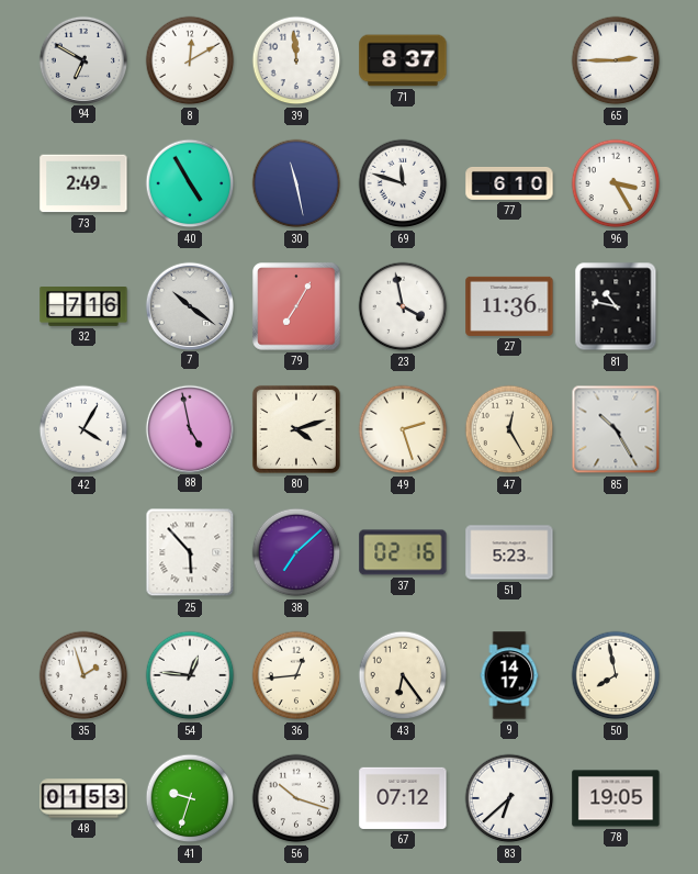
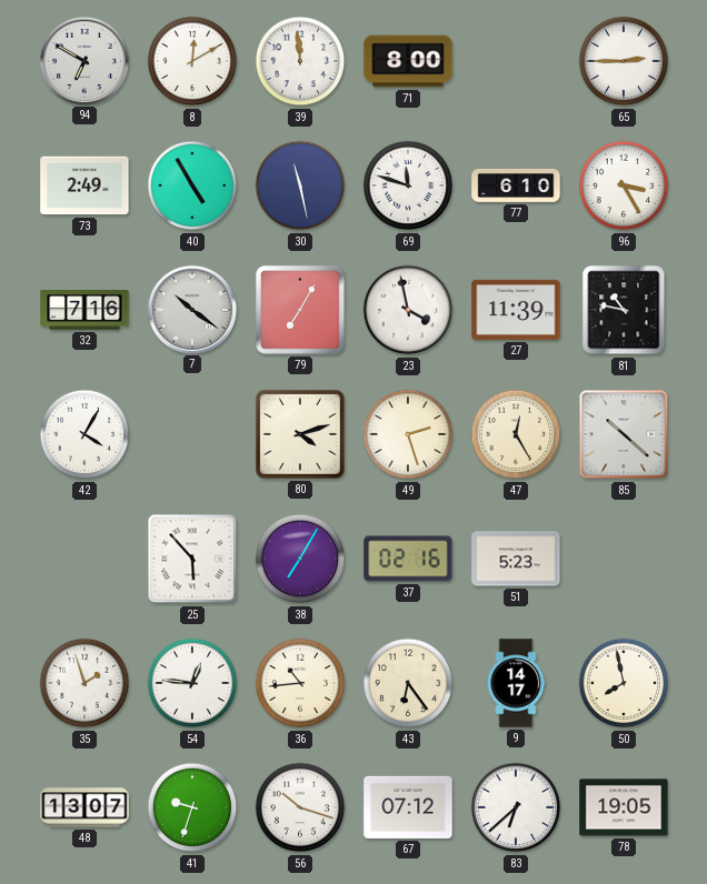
71: 8:37 -> 8:00
27: 11:36 -> 11:39
88: 4:58 -> none
85: 10:25 -> 10:22
38: 7:08 -> 7:05
36: 12:44 -> 10:44
48: 01:53 -> 13:07
